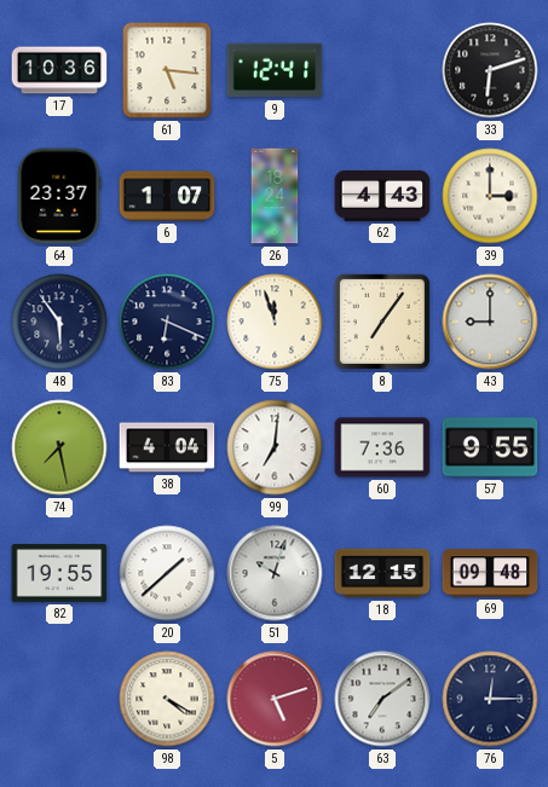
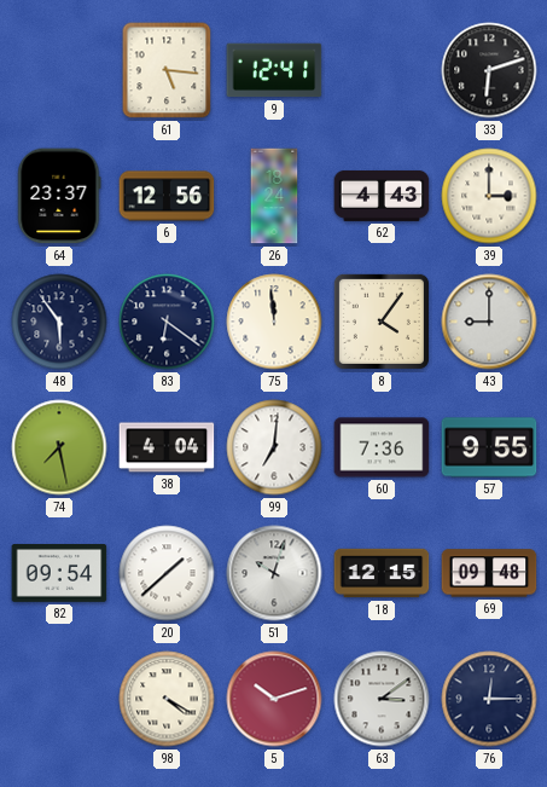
17: 10:36 -> none
6: 1:07 -> 12:56
83: 6:19 -> 6:21
75: 11:57 -> 11:59
8: 7:06 -> 4:06
82: 19:55 -> 09:54
5: 5:12 -> 10:12
63: 7:09 -> 3:09
